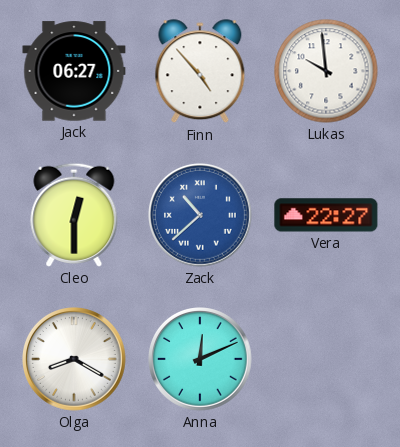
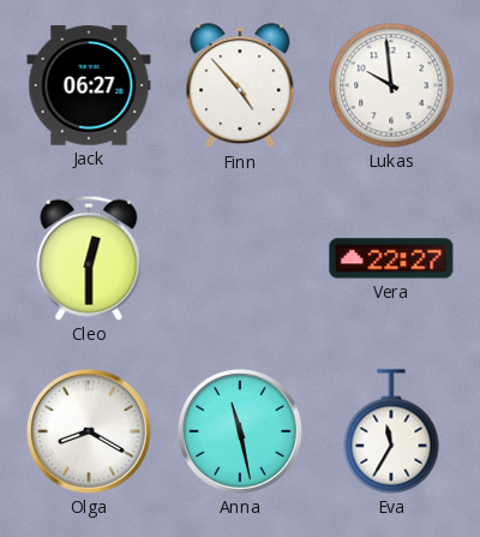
Zack: 10:38 -> none
Anna: 12:11 -> 11:28
Eva: none -> 11:35
